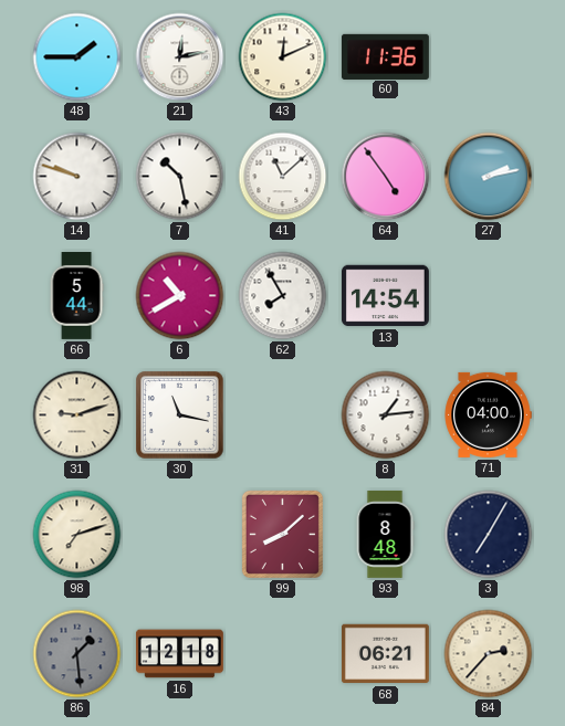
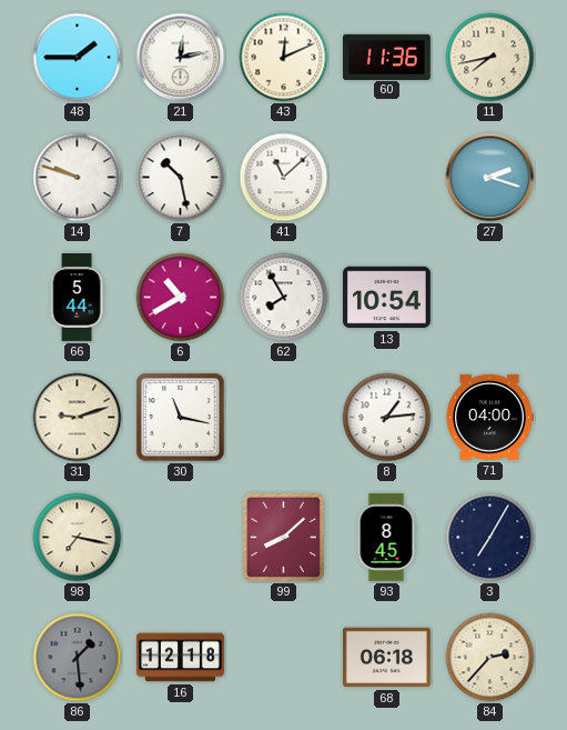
11: none -> 7:43
64: 4:54 -> none
27: 2:13 -> 2:18
13: 14:54 -> 10:54
98: 7:12 -> 7:17
93: 8:48 -> 8:45
68: 06:21 -> 06:18
